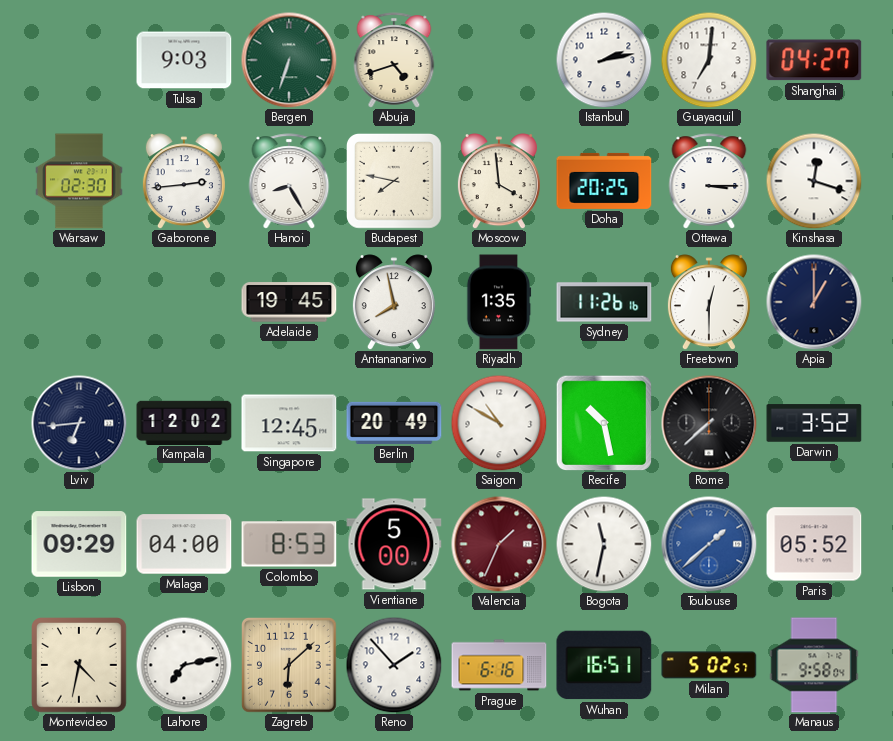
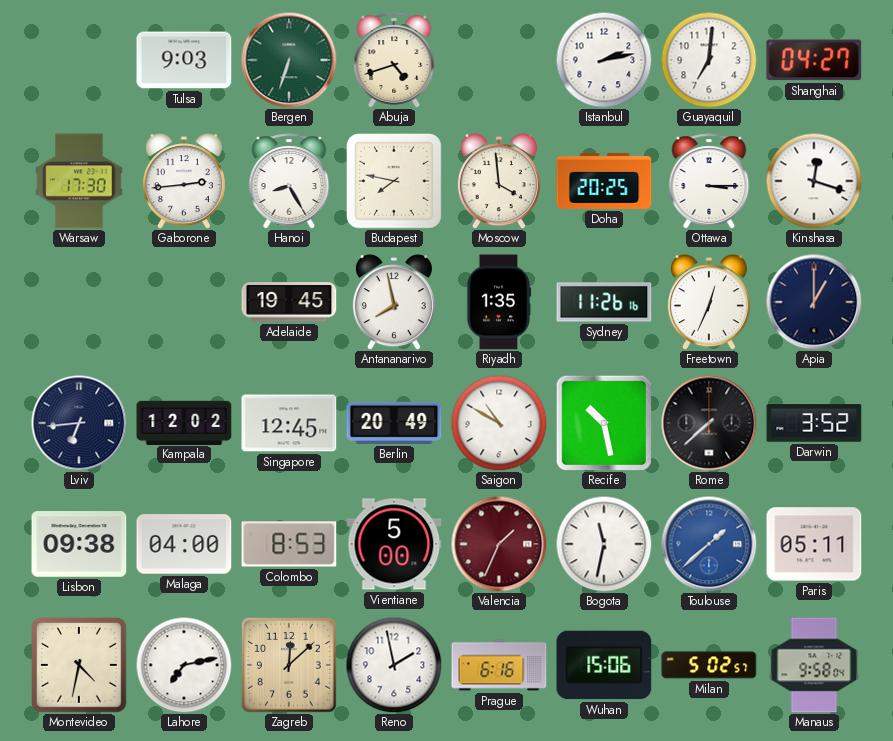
Warsaw: 02:30 -> 17:30
Freetown: 12:30 -> 12:34
Lisbon: 09:29 -> 09:38
Paris: 05:52 -> 05:11
Zagreb: 6:08 -> 12:08
Reno: 1:53 -> 1:58
Wuhan: 16:51 -> 15:06
